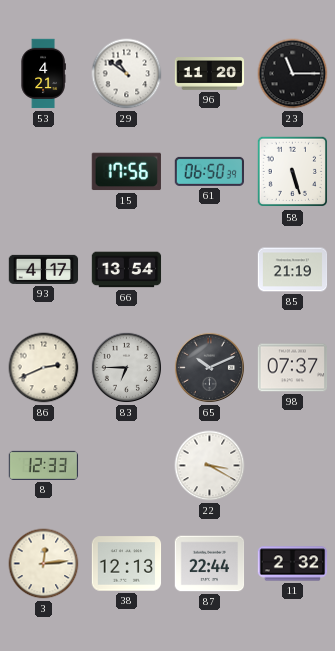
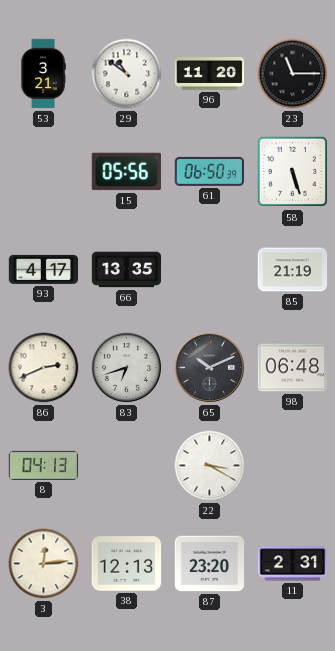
53: 4:21 -> 3:21
15: 17:56 -> 05:56
66: 13:54 -> 13:35
83: 6:45 -> 6:42
98: 07:37 -> 06:48
8: 12:33 -> 04:13
87: 22:44 -> 23:20
11: 2:32 -> 2:31
